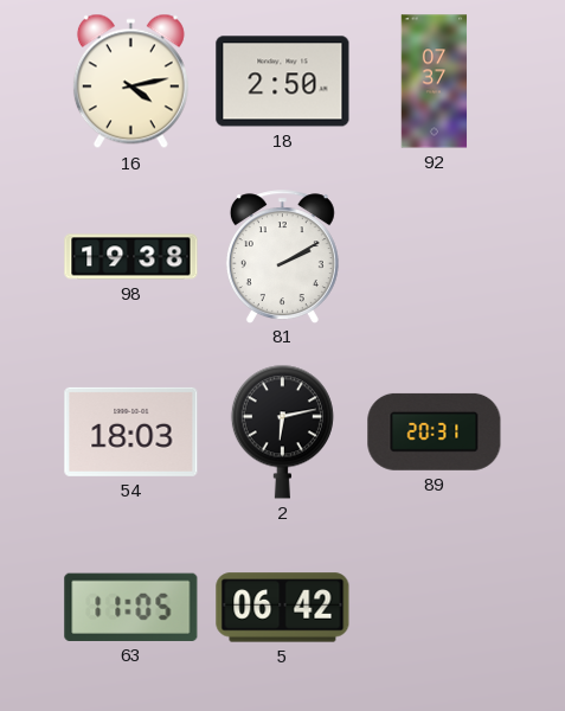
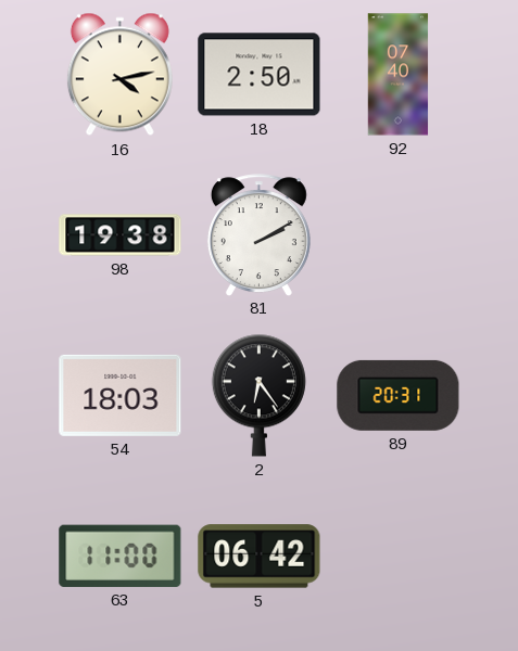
92: 07:37 -> 07:40
2: 6:13 -> 6:24
63: 11:05 -> 11:00
